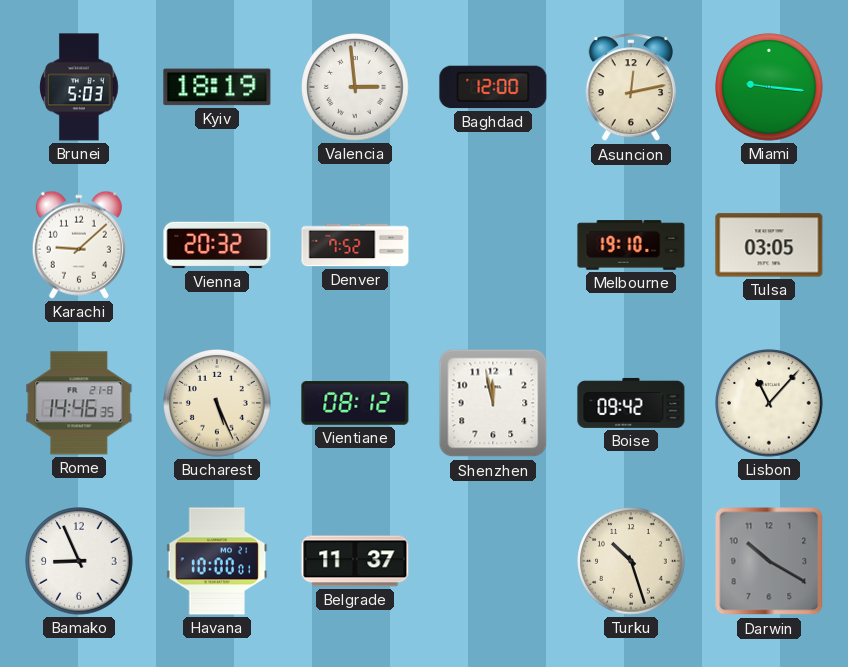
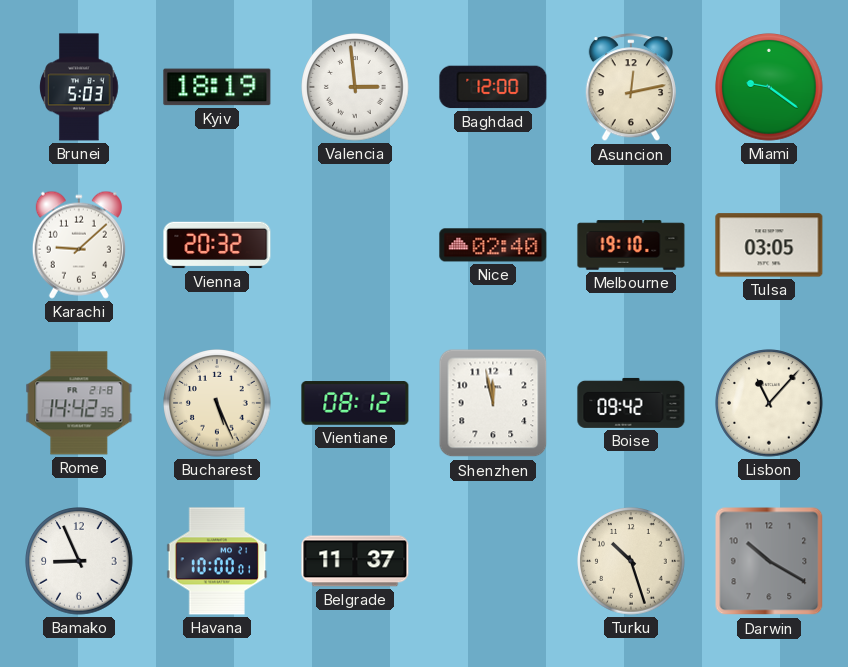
Miami: 9:16 -> 9:21
Denver: 7:52 -> none
Nice: none -> 02:40
Rome: 14:46 -> 14:42
